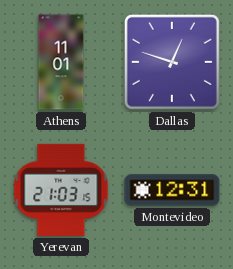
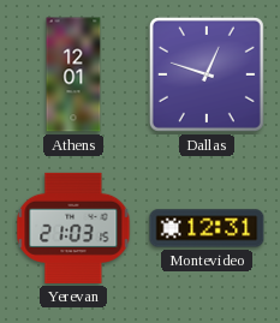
Athens: 11:01 -> 12:01
